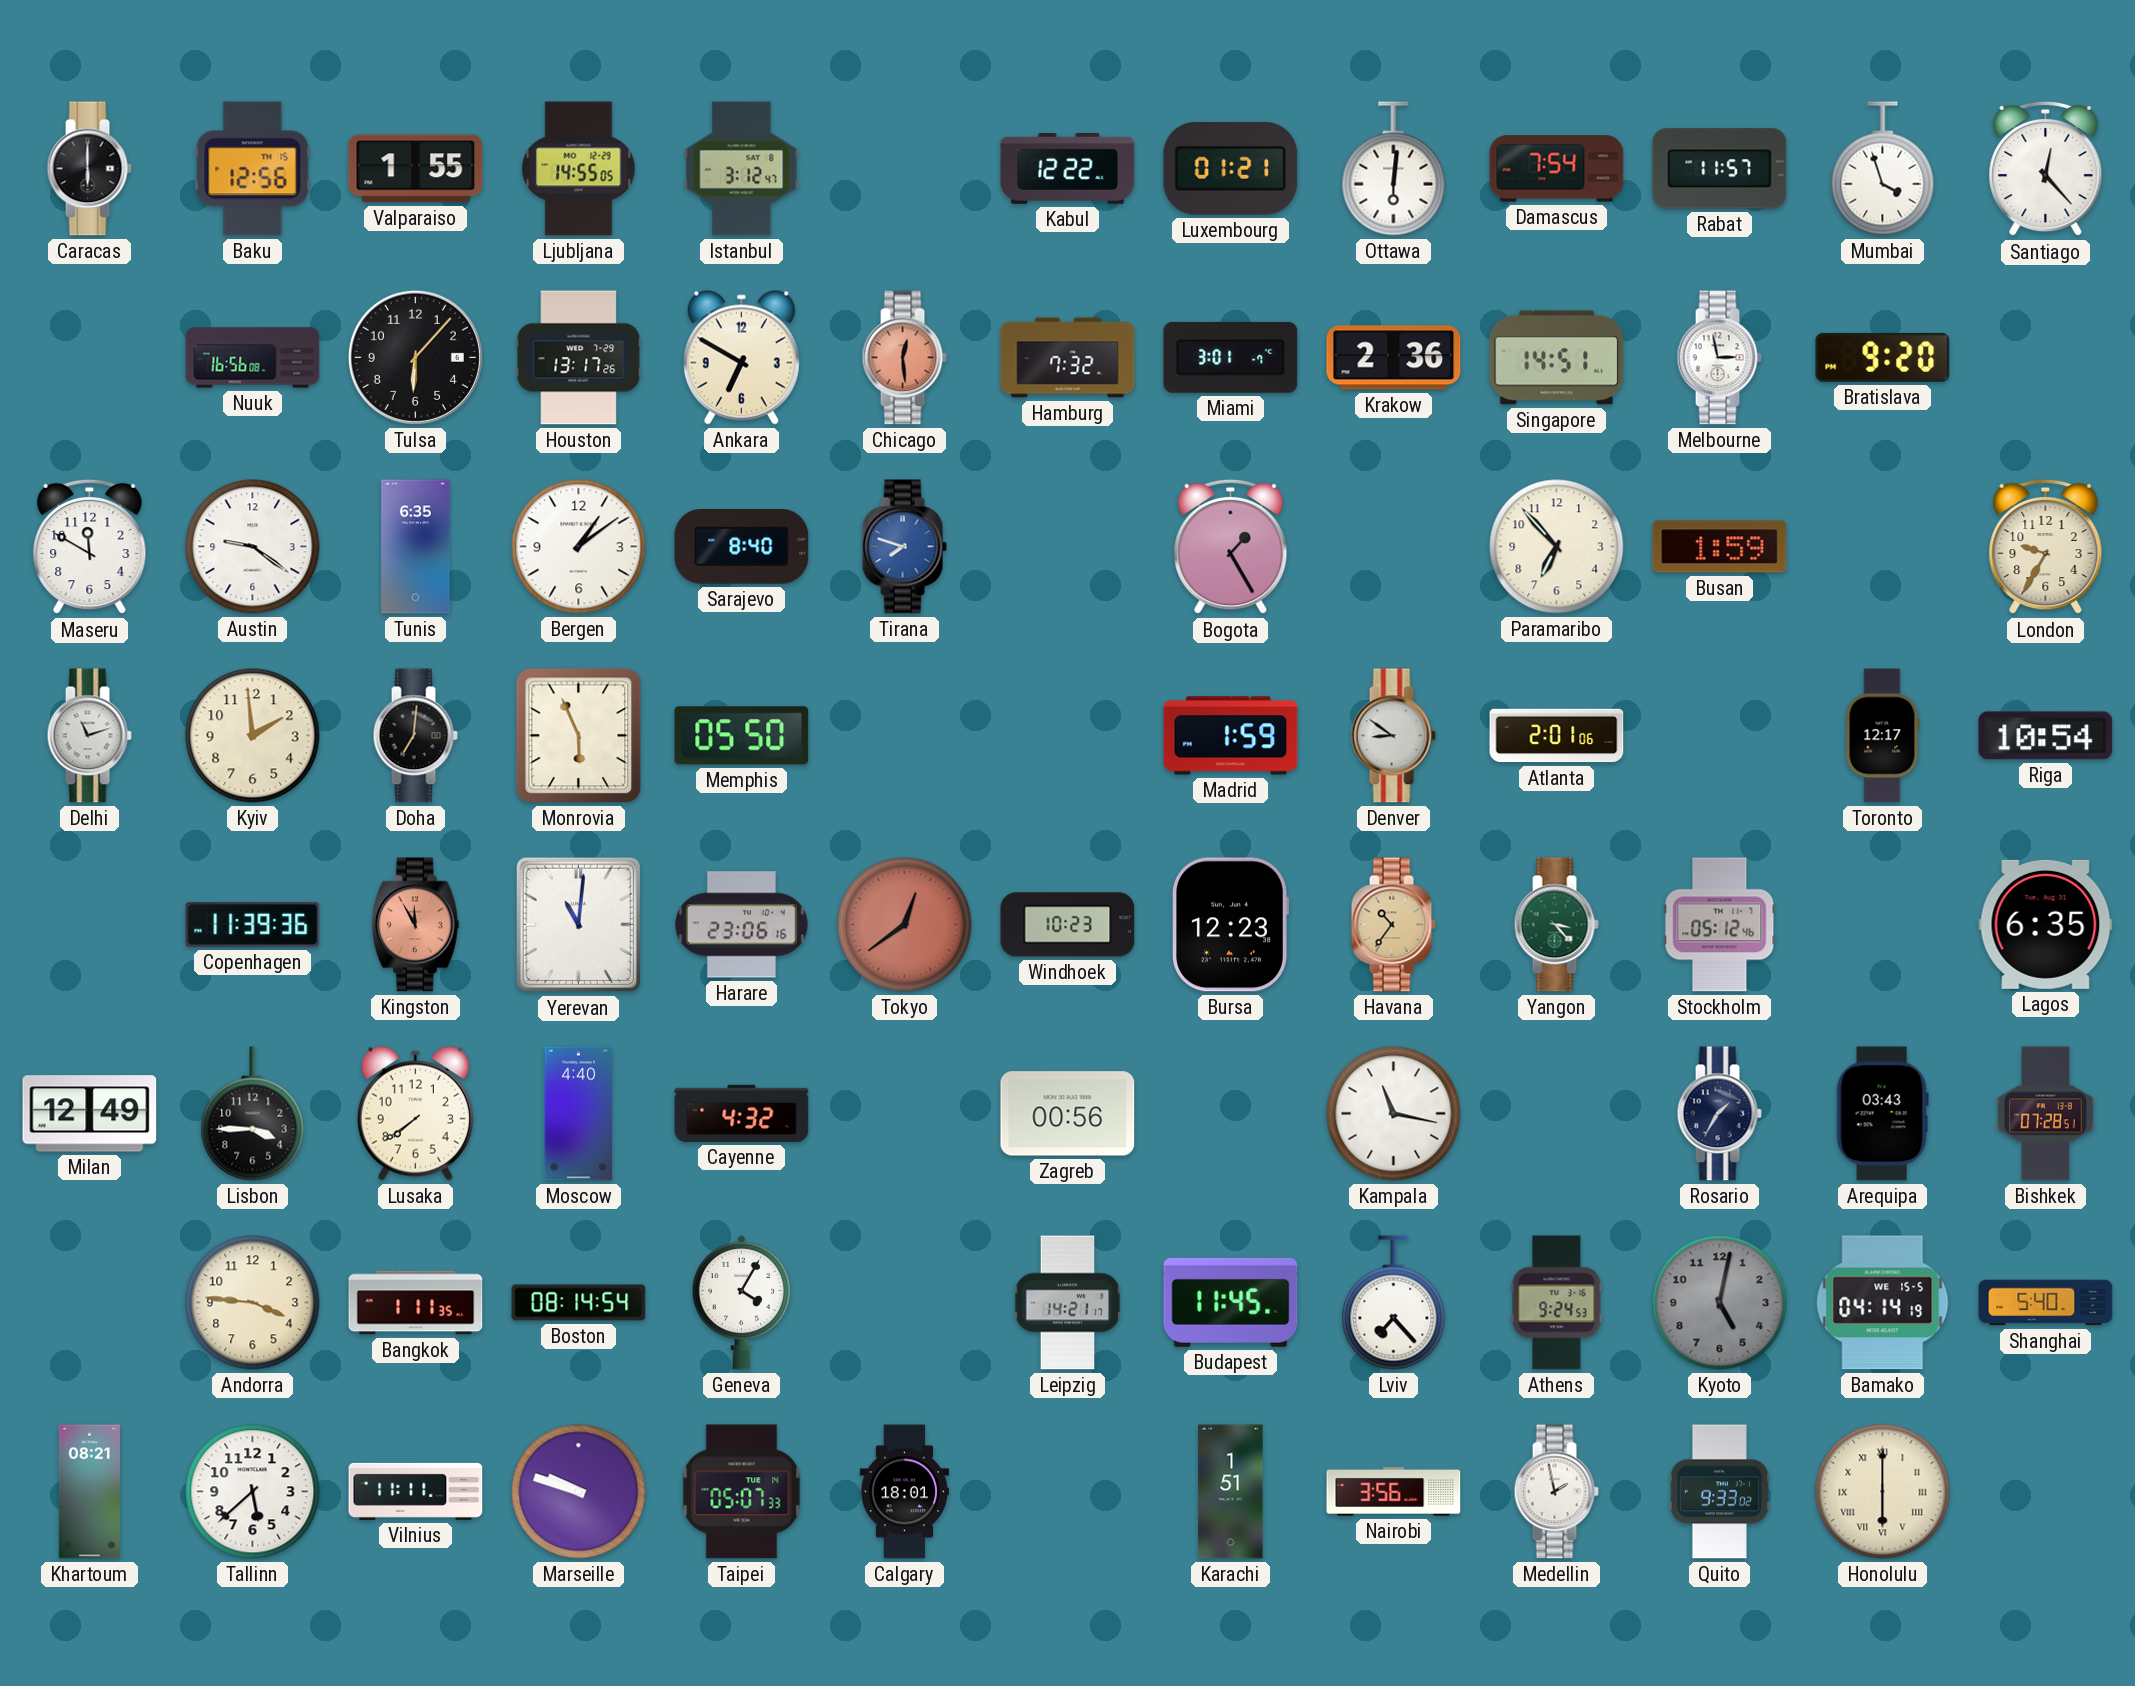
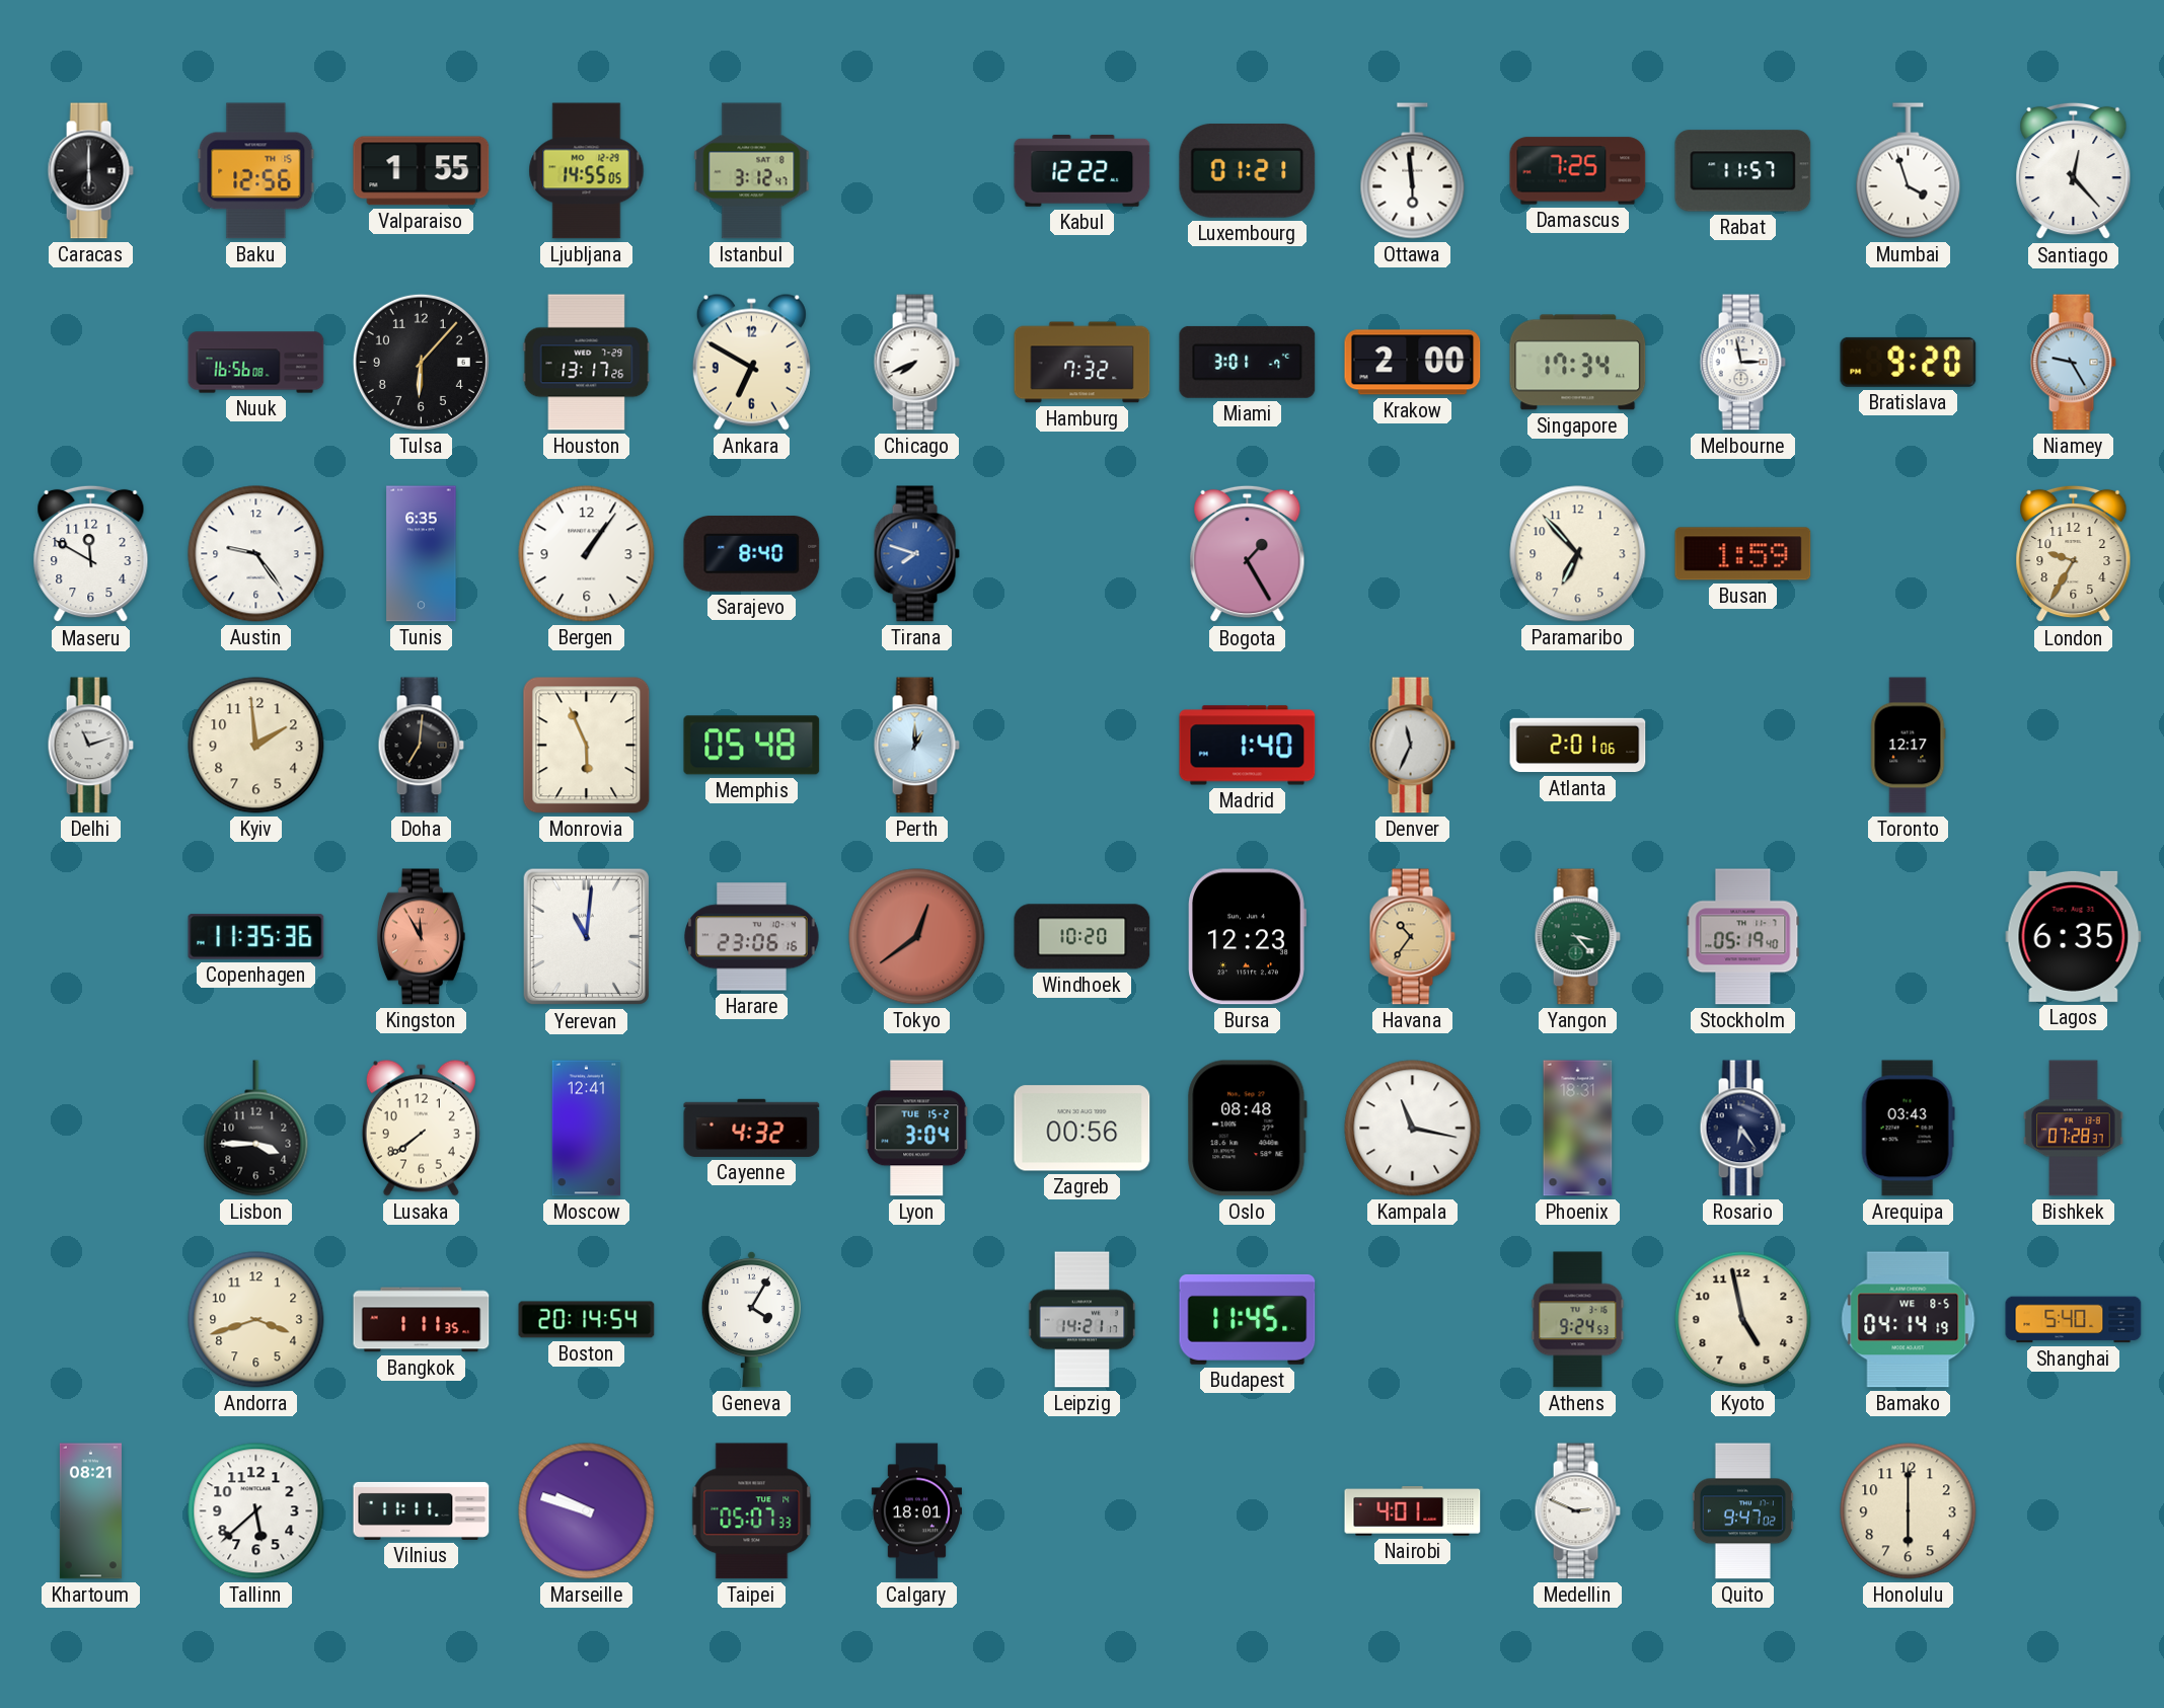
Ottawa: 6:01 -> 5:59
Damascus: 7:54 -> 7:25
Chicago: 12:29 -> 7:41
Chicago dial: salmon -> white
Krakow: 2:36 -> 2:00
Singapore: 14:51 -> 17:34
Niamey: none -> 9:25
Austin: 9:21 -> 9:24
Bergen: 1:09 -> 1:06
Memphis: 05:50 -> 05:48
Perth: none -> 1:00
Madrid: 1:59 -> 1:40
Denver: 8:51 -> 11:34
Riga: 10:54 -> none
Copenhagen: 11:39 -> 11:35
Windhoek: 10:23 -> 10:20
Stockholm: 05:12 -> 05:19
Milan: 12:49 -> none
Moscow: 4:40 -> 12:41
Lyon: none -> 3:04
Oslo: none -> 08:48
Phoenix: none -> 18:31
Rosario: 1:35 -> 6:24
Bishkek: 07:28:51 -> 07:28:37
Andorra: 3:46 -> 3:42
Boston: 08:14 -> 20:14
Lviv: 7:23 -> none
Kyoto: 5:02 -> 4:58
Kyoto dial: grey -> cream
Bamako date: WE 15-5 -> WE 8-5
Karachi: 1:51 -> none
Nairobi: 3:56 -> 4:01
Medellin: 1:58 -> 2:49
Quito: 9:33 -> 9:47
Honolulu numerals: Roman -> Arabic
